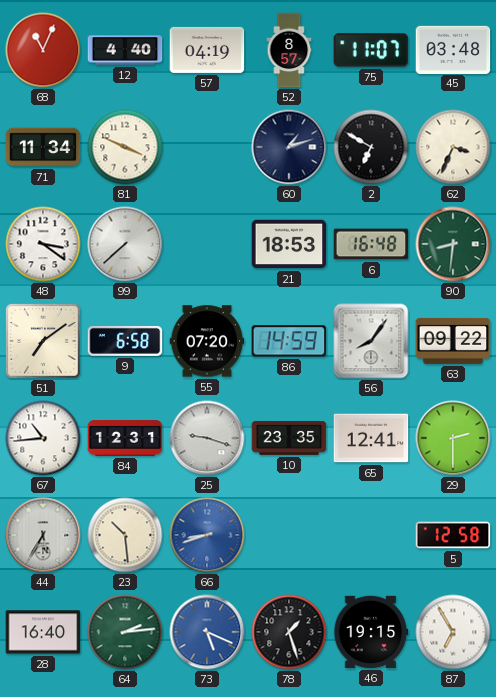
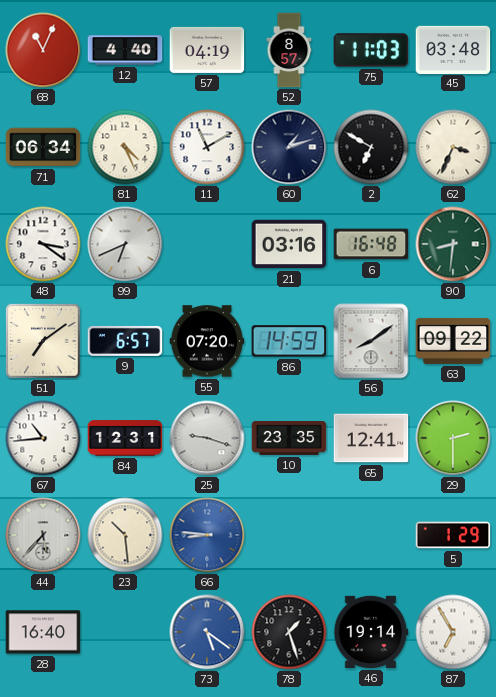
75: 11:07 -> 11:03
71: 11:34 -> 06:34
81: 3:49 -> 4:26
11: none -> 11:10
99: 7:38 -> 6:41
21: 18:53 -> 03:16
9: 6:58 -> 6:57
56: 8:06 -> 8:09
44: 5:35 -> 5:37
66: 8:42 -> 8:46
5: 12:58 -> 1:29
64: 2:14 -> none
73: 5:19 -> 5:21
46: 19:15 -> 19:14
